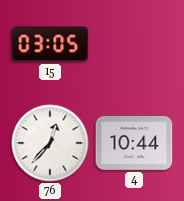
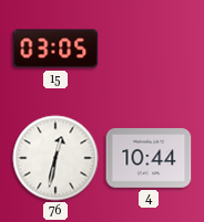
76: 12:37 -> 12:32
